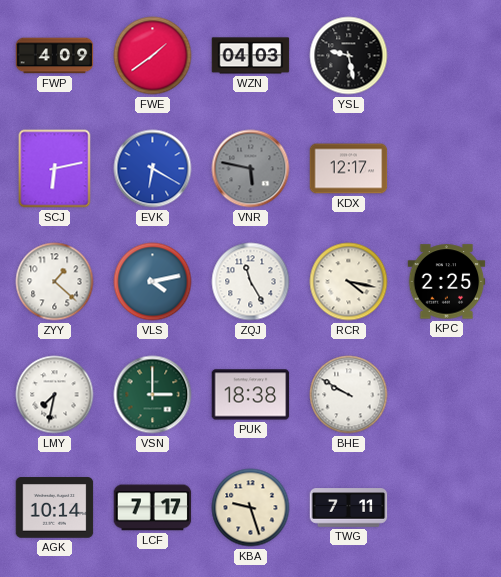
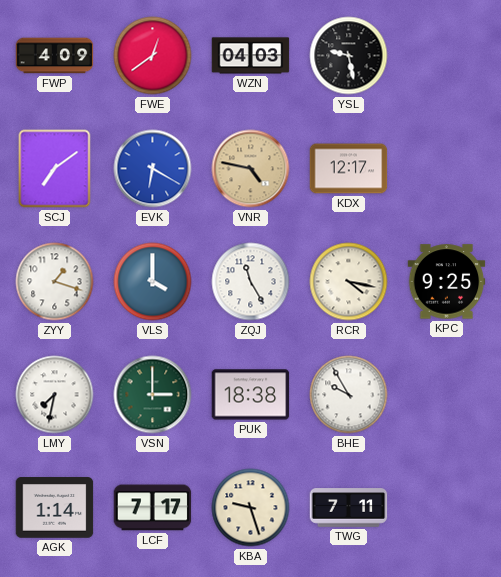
FWE: 1:39 -> 12:39
SCJ: 6:13 -> 7:09
VNR: 5:47 -> 4:47
VNR dial: grey -> champagne
ZYY: 1:22 -> 1:18
VLS: 4:13 -> 4:00
KPC: 2:25 -> 9:25
BHE: 9:50 -> 9:55
AGK: 10:14 -> 1:14
